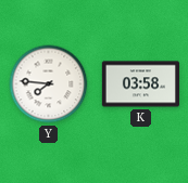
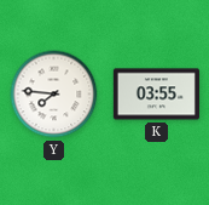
K: 03:58 -> 03:55
